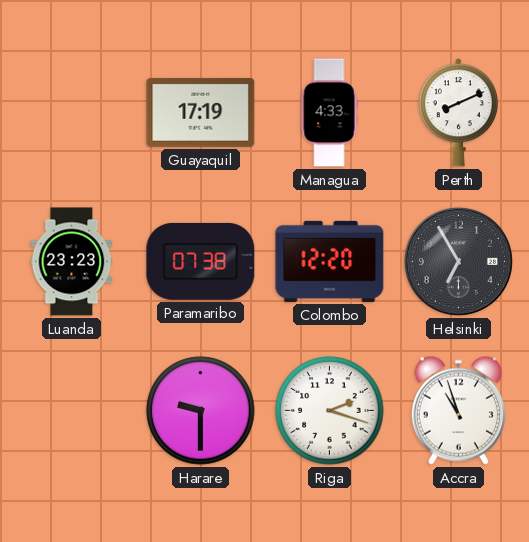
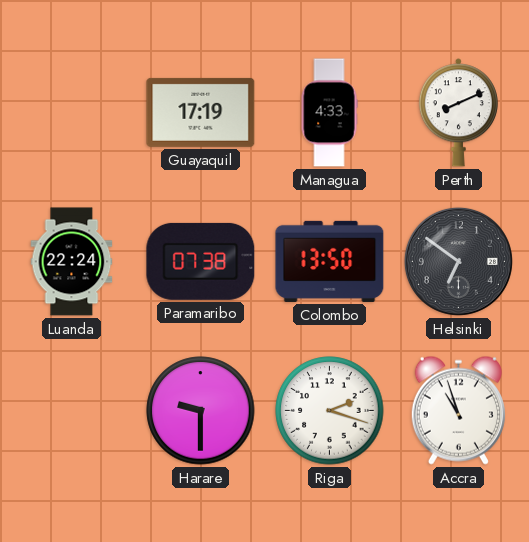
Luanda: 23:23 -> 22:24
Colombo: 12:20 -> 13:50
Helsinki: 6:55 -> 6:51
